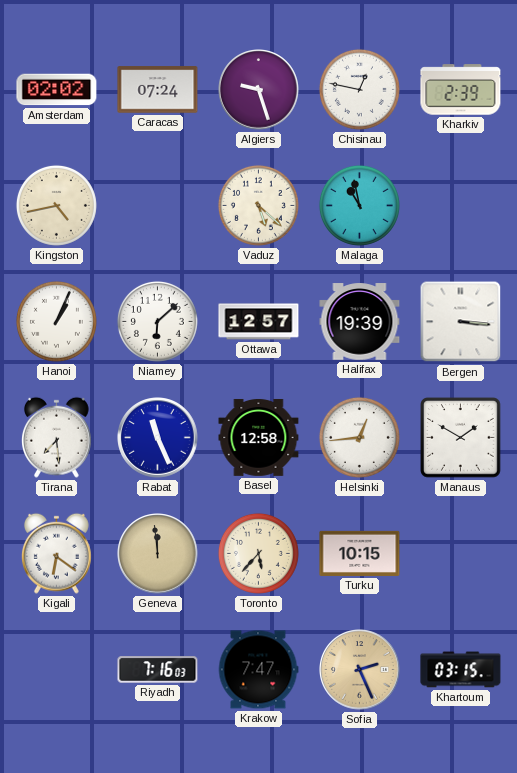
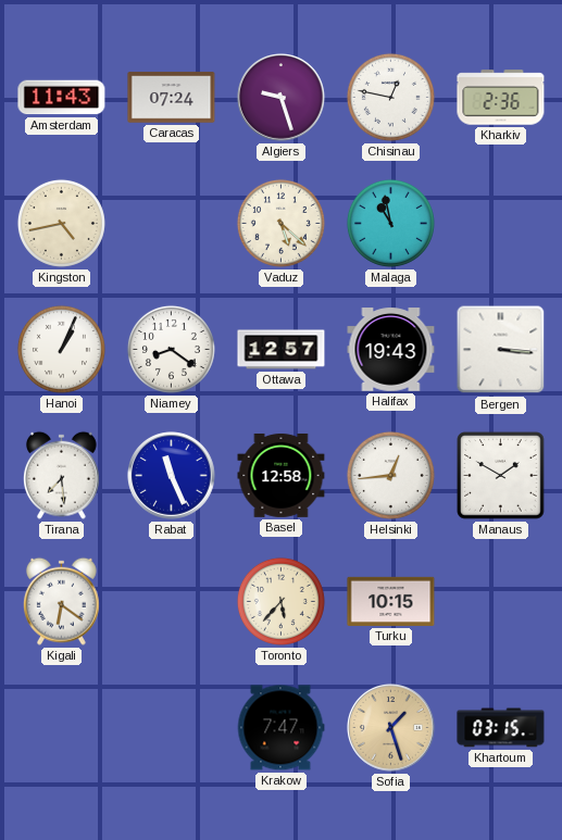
Amsterdam: 02:02 -> 11:43
Kharkiv: 2:39 -> 2:36
Niamey: 6:08 -> 8:21
Halifax: 19:39 -> 19:43
Geneva: 11:59 -> none
Riyadh: 7:16 -> none
Sofia: 2:26 -> 1:27
